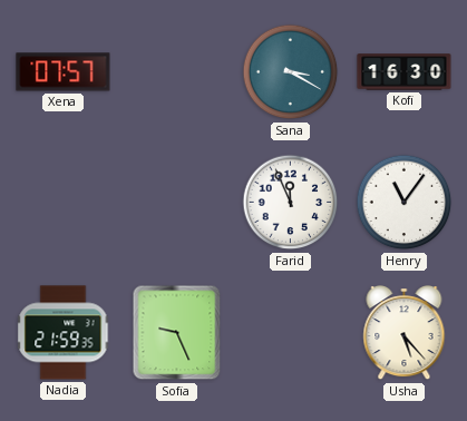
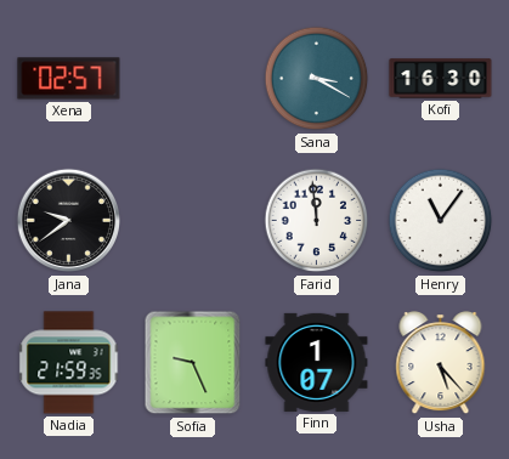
Xena: 07:57 -> 02:57
Jana: none -> 9:39
Farid: 11:56 -> 11:59
Finn: none -> 1:07
